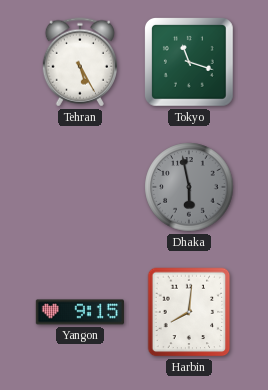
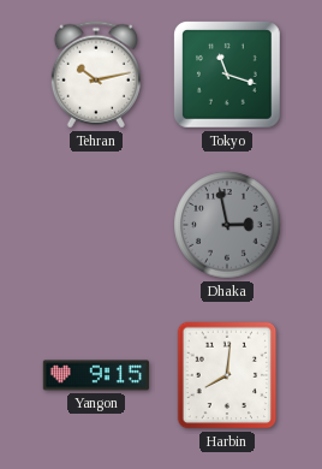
Tehran: 5:25 -> 10:13
Dhaka: 5:58 -> 2:58
